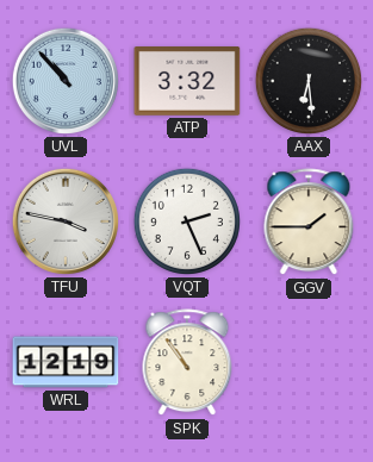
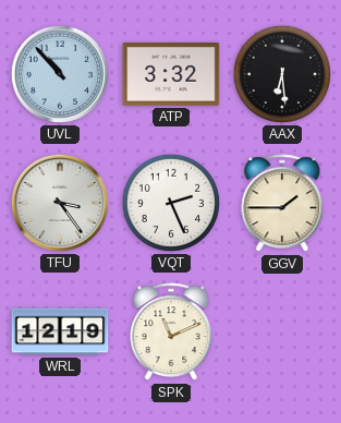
TFU: 3:47 -> 3:24
SPK: 10:54 -> 11:11
